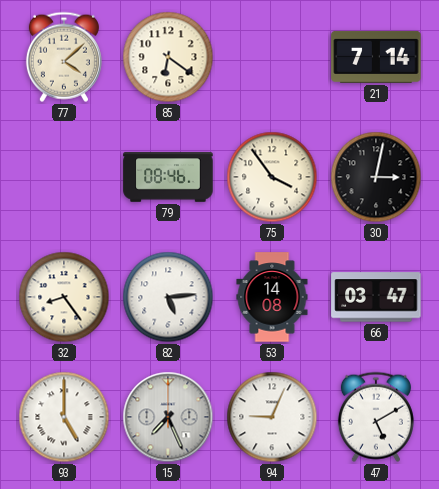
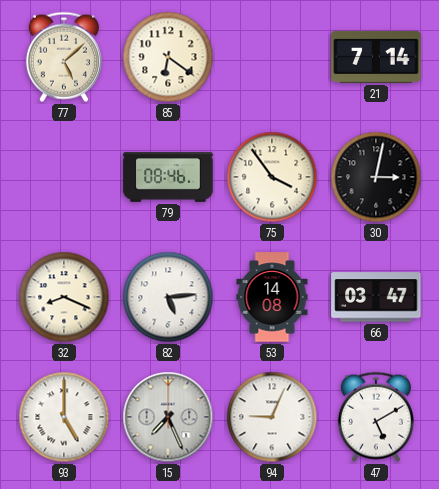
77: 4:08 -> 5:08
32: 8:24 -> 8:19
